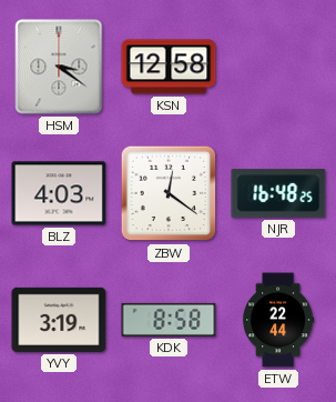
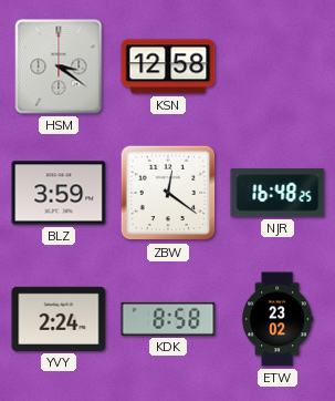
BLZ: 4:03 -> 3:59
YVY: 3:19 -> 2:24
ETW: 22:44 -> 23:02
